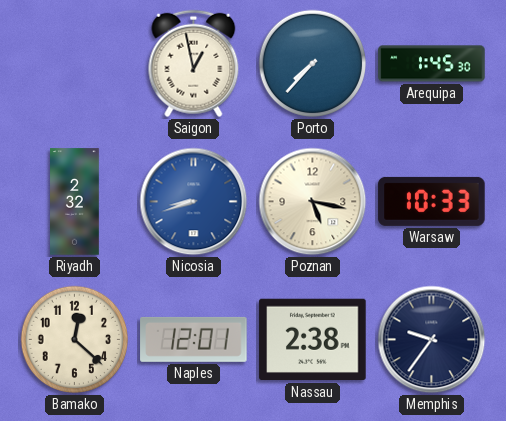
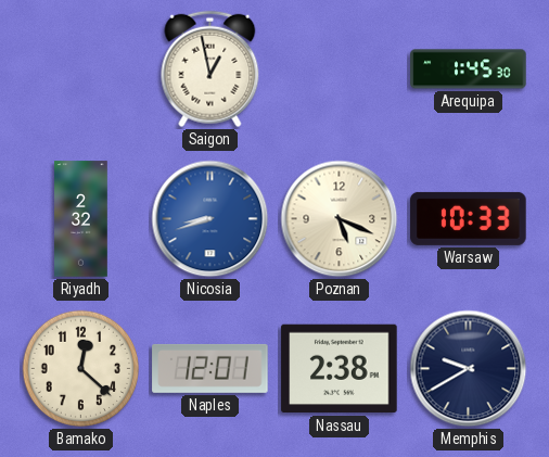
Porto: 7:37 -> none
Poznan: 5:17 -> 5:19
Memphis: 9:36 -> 9:40
